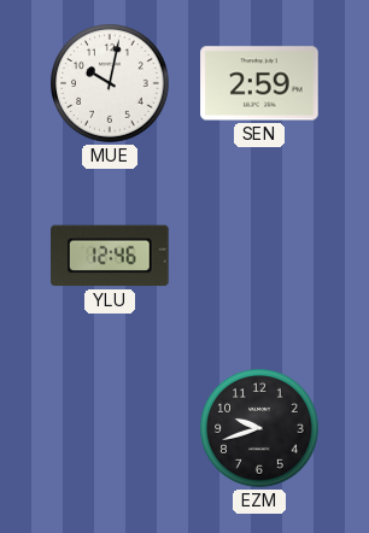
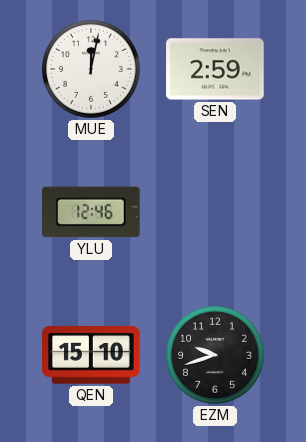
MUE: 10:02 -> 12:02
QEN: none -> 15:10
